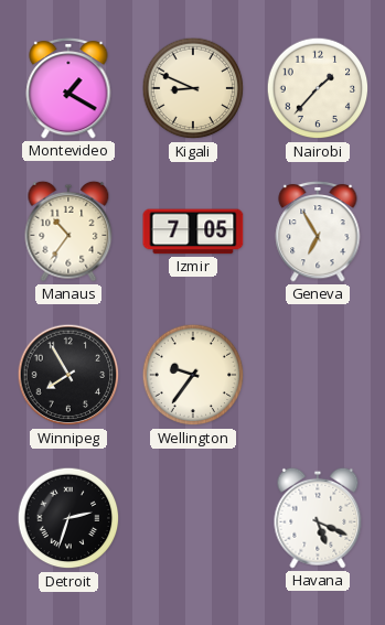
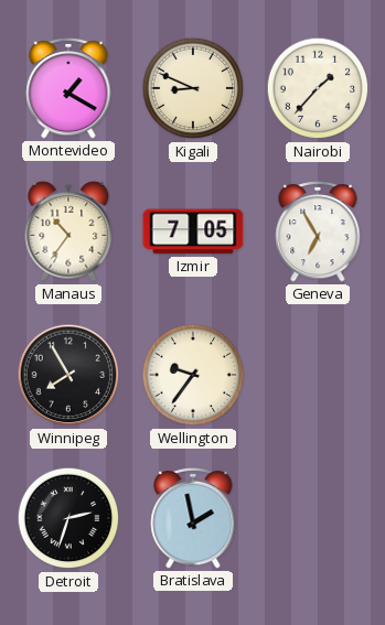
Bratislava: none -> 1:58
Havana: 5:19 -> none
